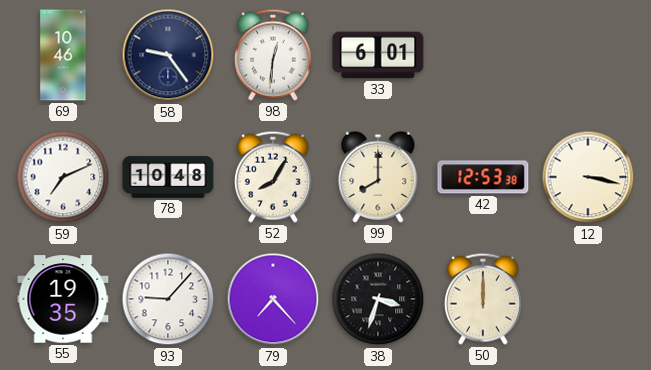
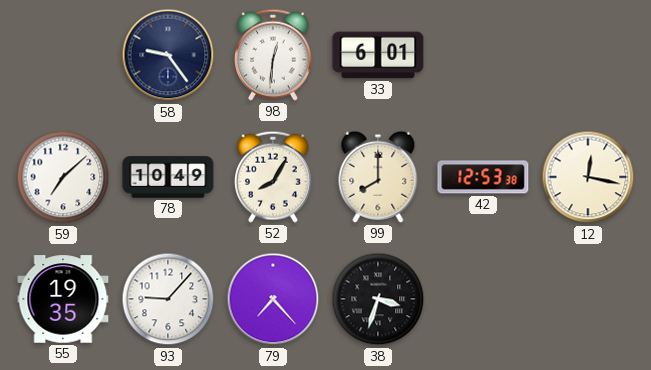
69: 10:46 -> none
59: 7:11 -> 7:08
78: 10:48 -> 10:49
12: 3:17 -> 12:17
50: 12:00 -> none
